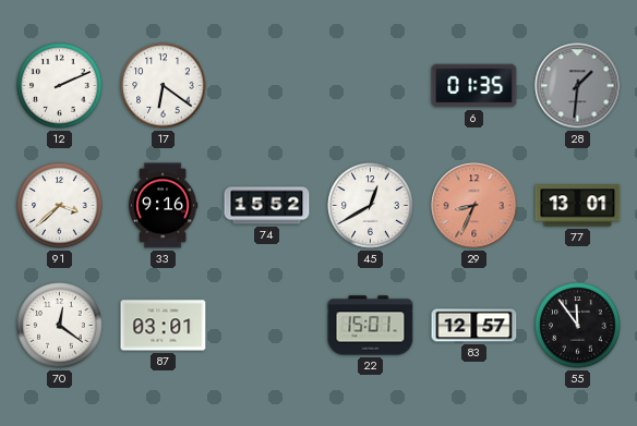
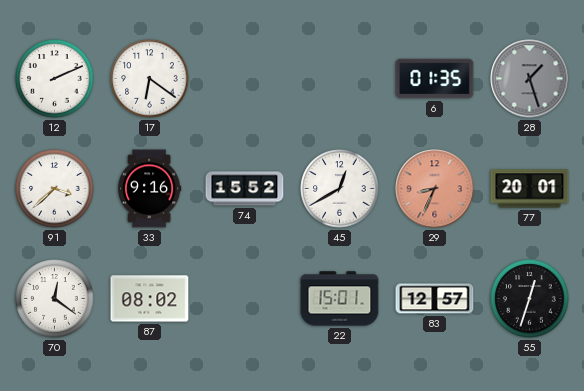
28: 1:31 -> 1:27
77: 13:01 -> 20:01
87: 03:01 -> 08:02
55: 11:54 -> 12:33
